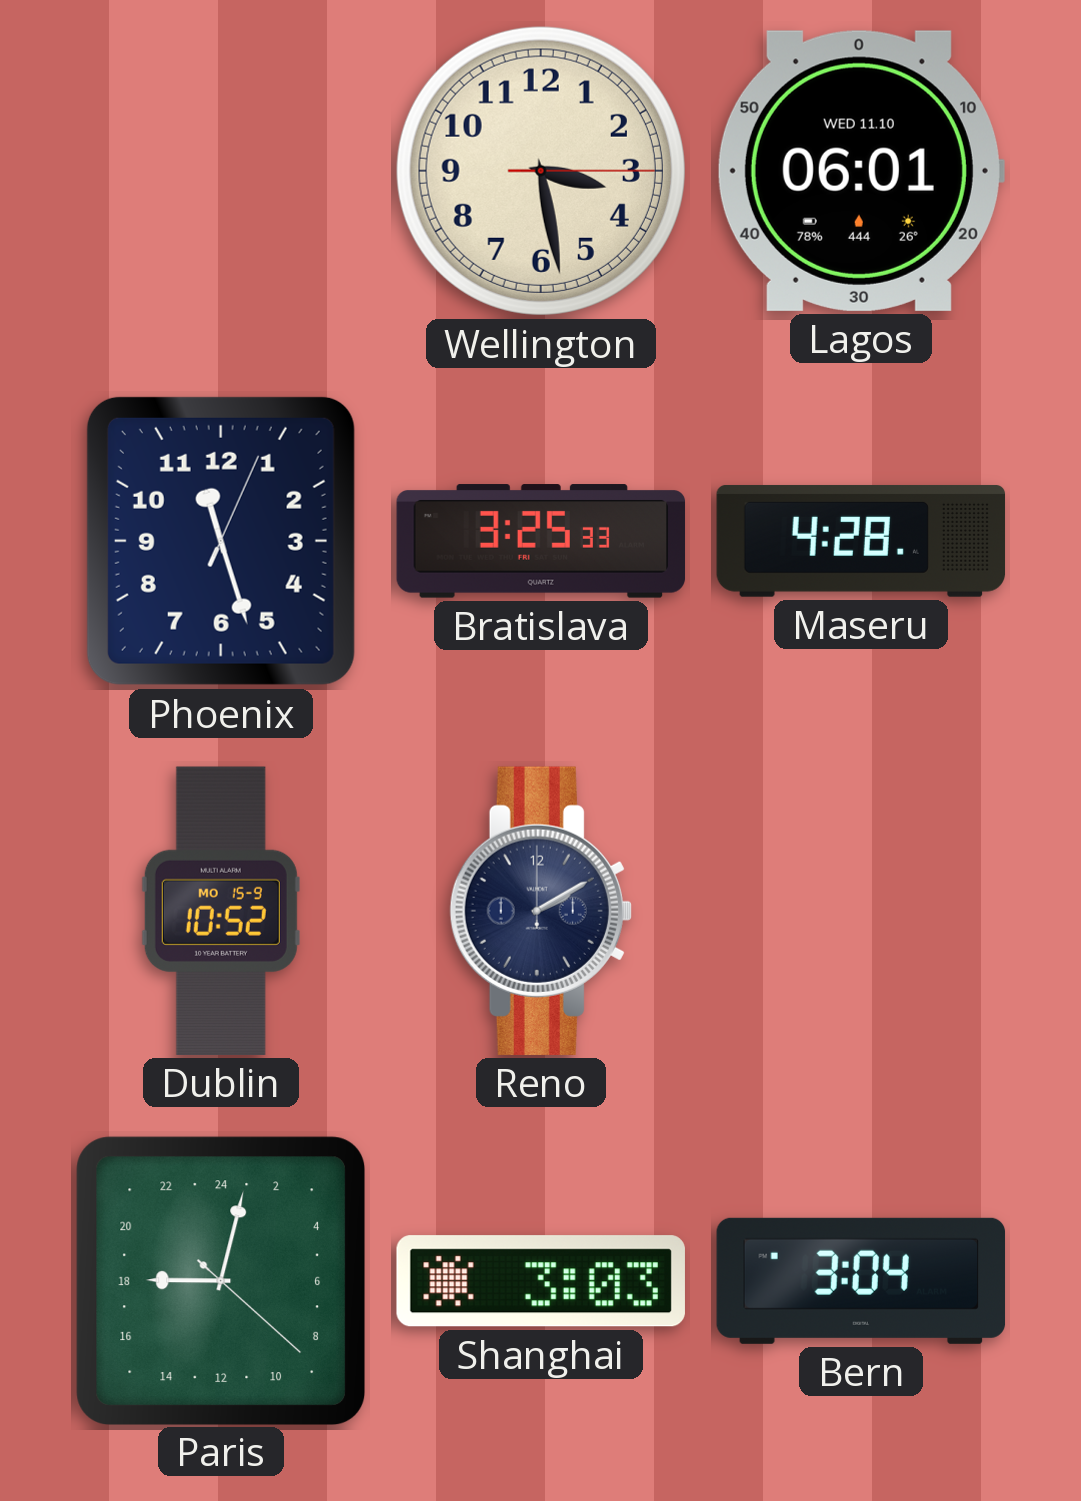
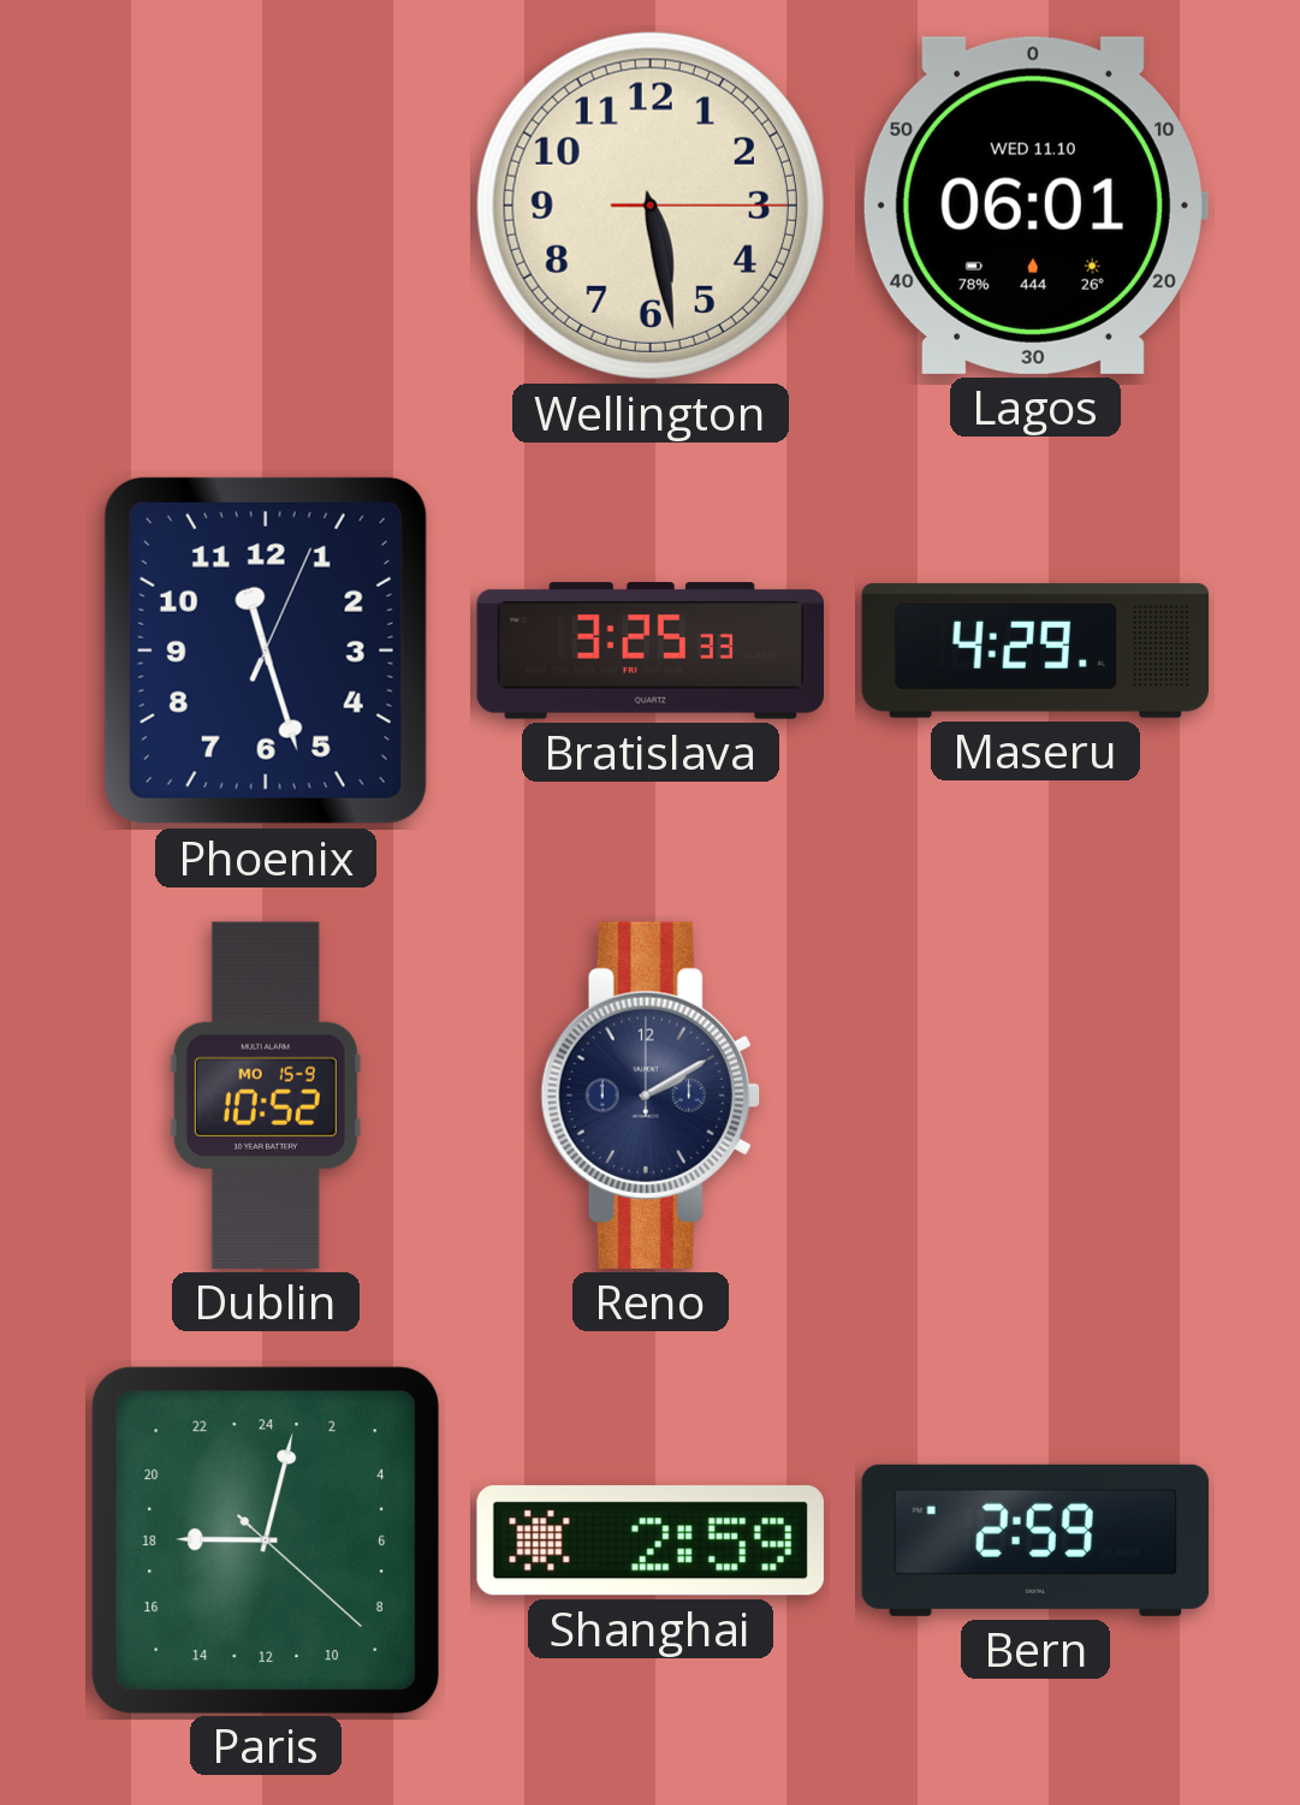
Wellington: 3:28 -> 5:28
Maseru: 4:28 -> 4:29
Shanghai: 3:03 -> 2:59
Bern: 3:04 -> 2:59
